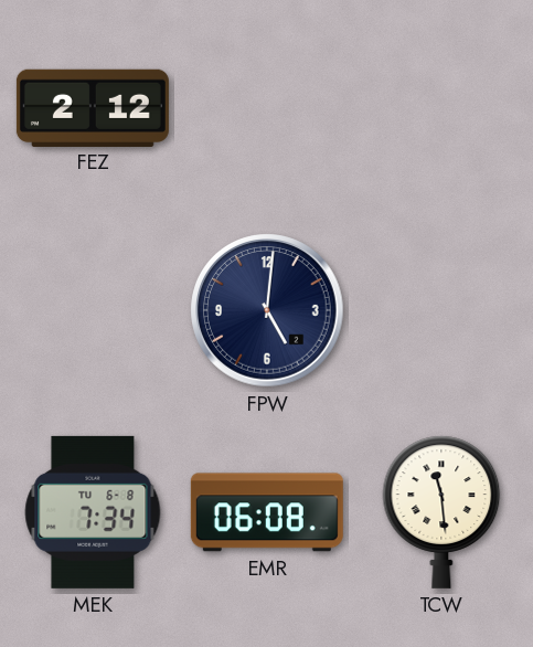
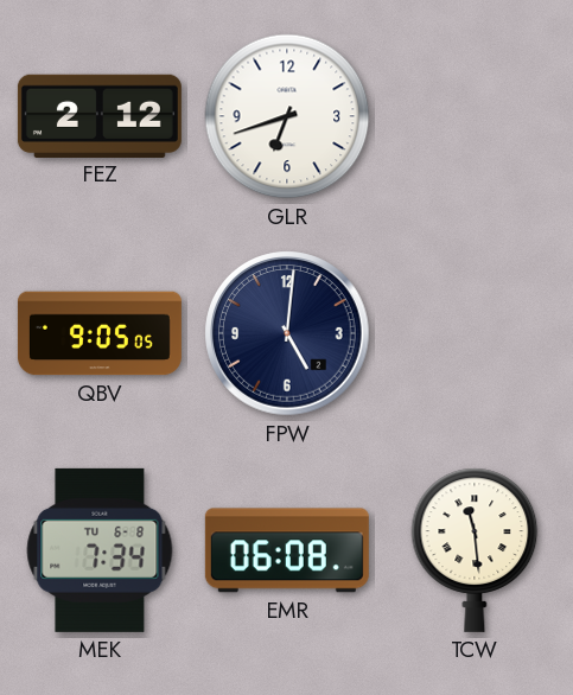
GLR: none -> 6:42
QBV: none -> 9:05
